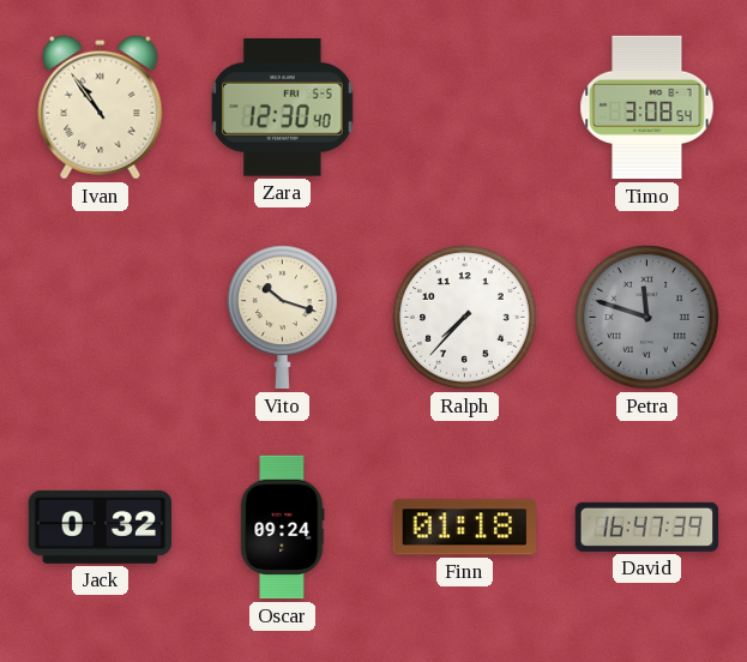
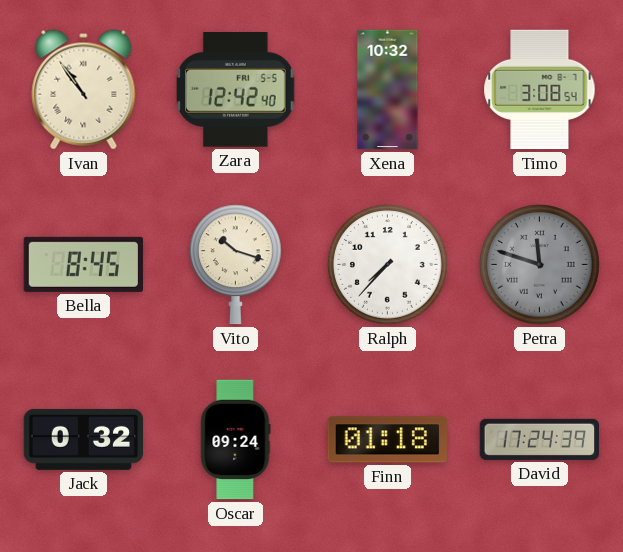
Zara: 12:30 -> 12:42
Xena: none -> 10:32
Bella: none -> 8:45
David: 16:47 -> 17:24
